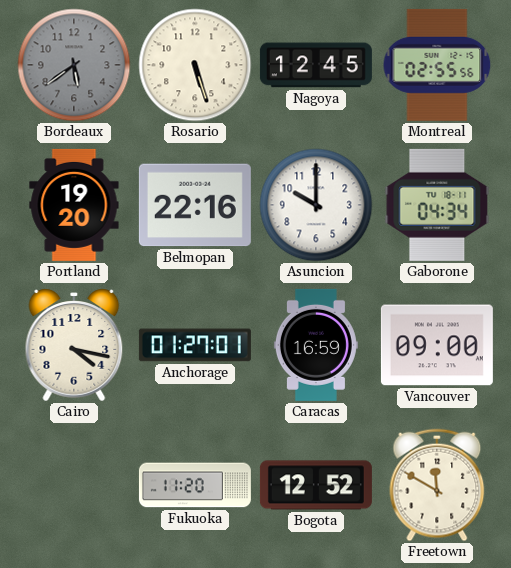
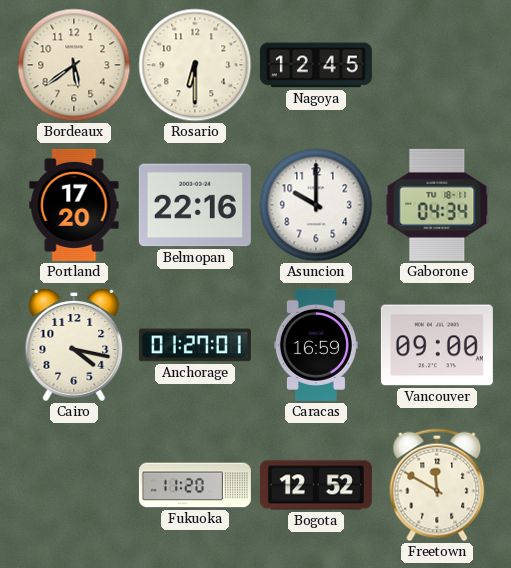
Bordeaux dial: grey -> cream
Rosario: 5:27 -> 6:30
Montreal: 02:55 -> none
Portland: 19:20 -> 17:20
